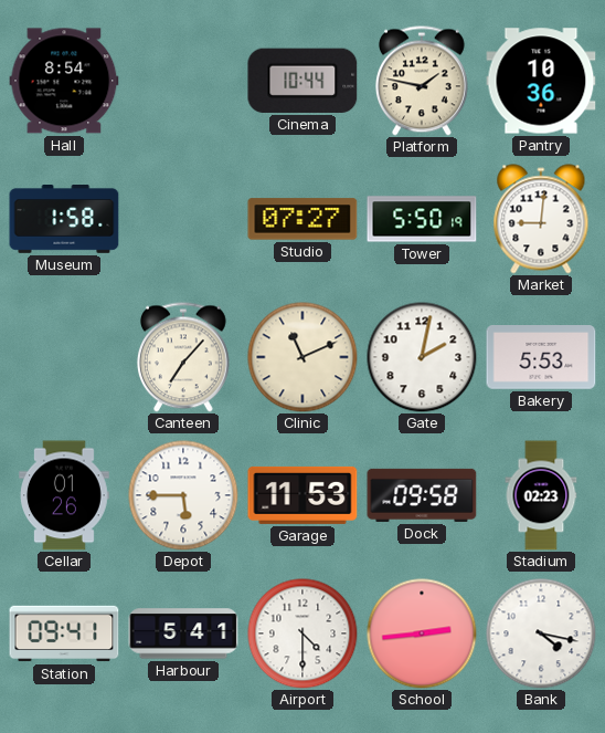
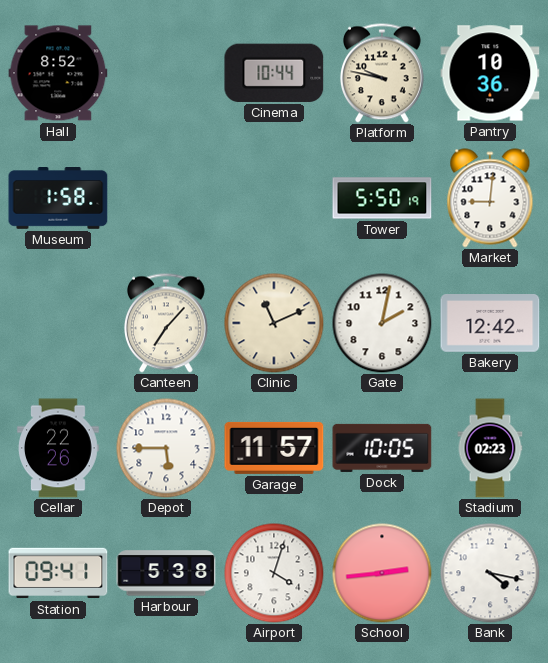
Hall: 8:54 -> 8:52
Platform: 1:47 -> 9:47
Studio: 07:27 -> none
Bakery: 5:53 -> 12:42
Cellar: 01:26 -> 22:26
Garage: 11:53 -> 11:57
Dock: 09:58 -> 10:05
Harbour: 5:41 -> 5:38
Airport: 4:30 -> 4:03
